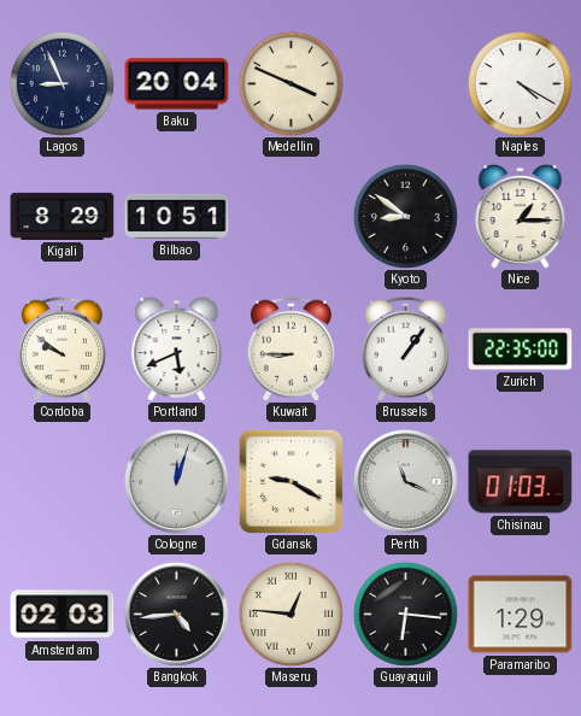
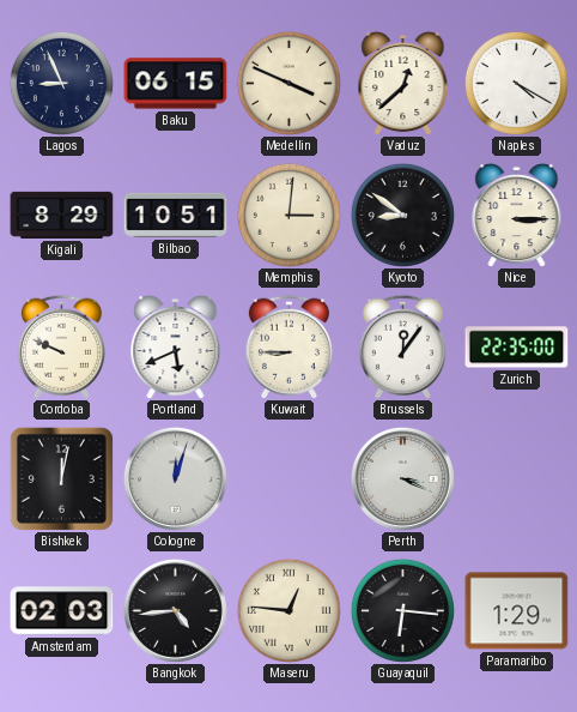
Baku: 20:04 -> 06:15
Vaduz: none -> 12:38
Memphis: none -> 3:01
Nice: 1:15 -> 3:15
Cordoba: 9:51 -> 9:49
Brussels: 1:06 -> 12:06
Bishkek: none -> 12:02
Gdansk: 9:20 -> none
Perth: 11:19 -> 3:19
Chisinau: 01:03 -> none
